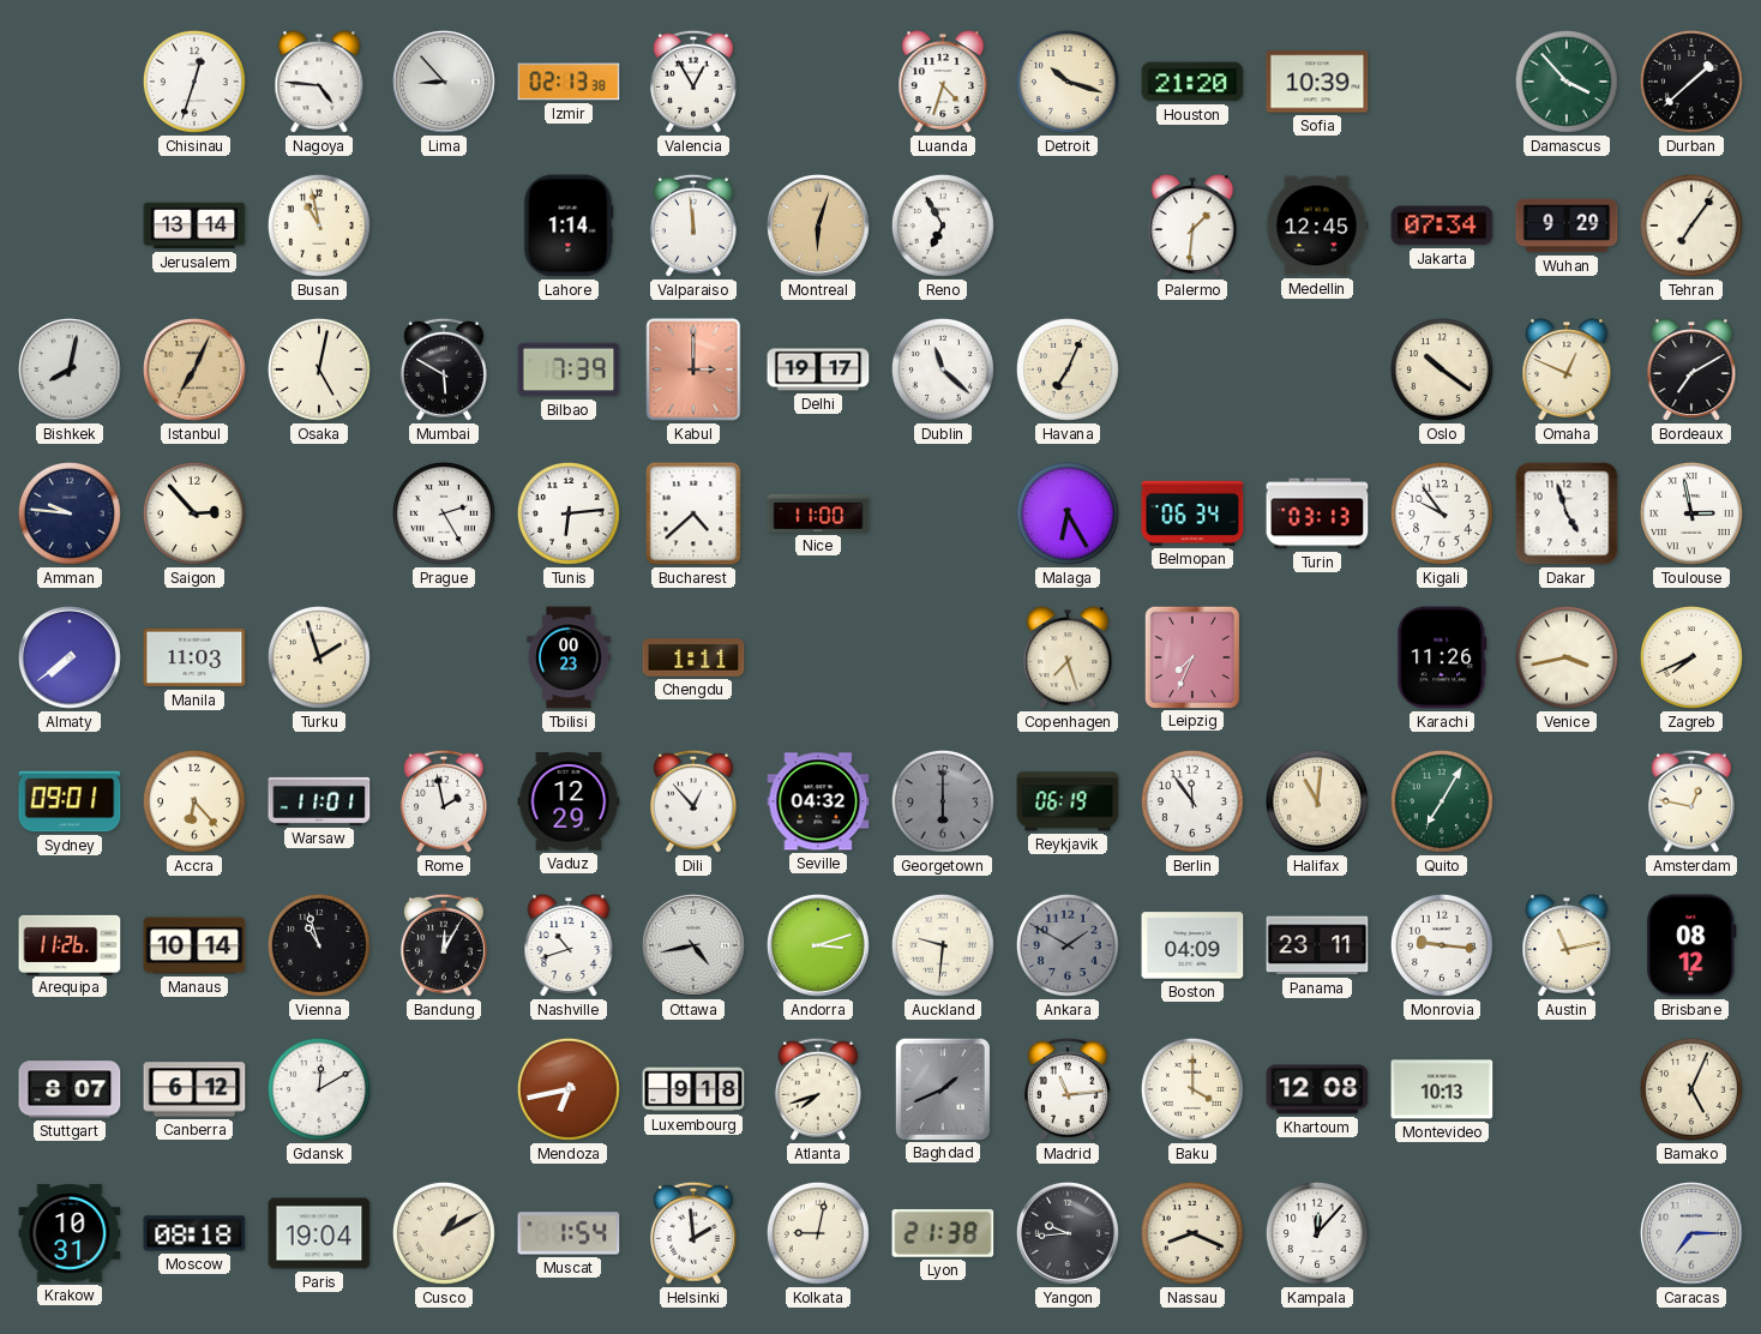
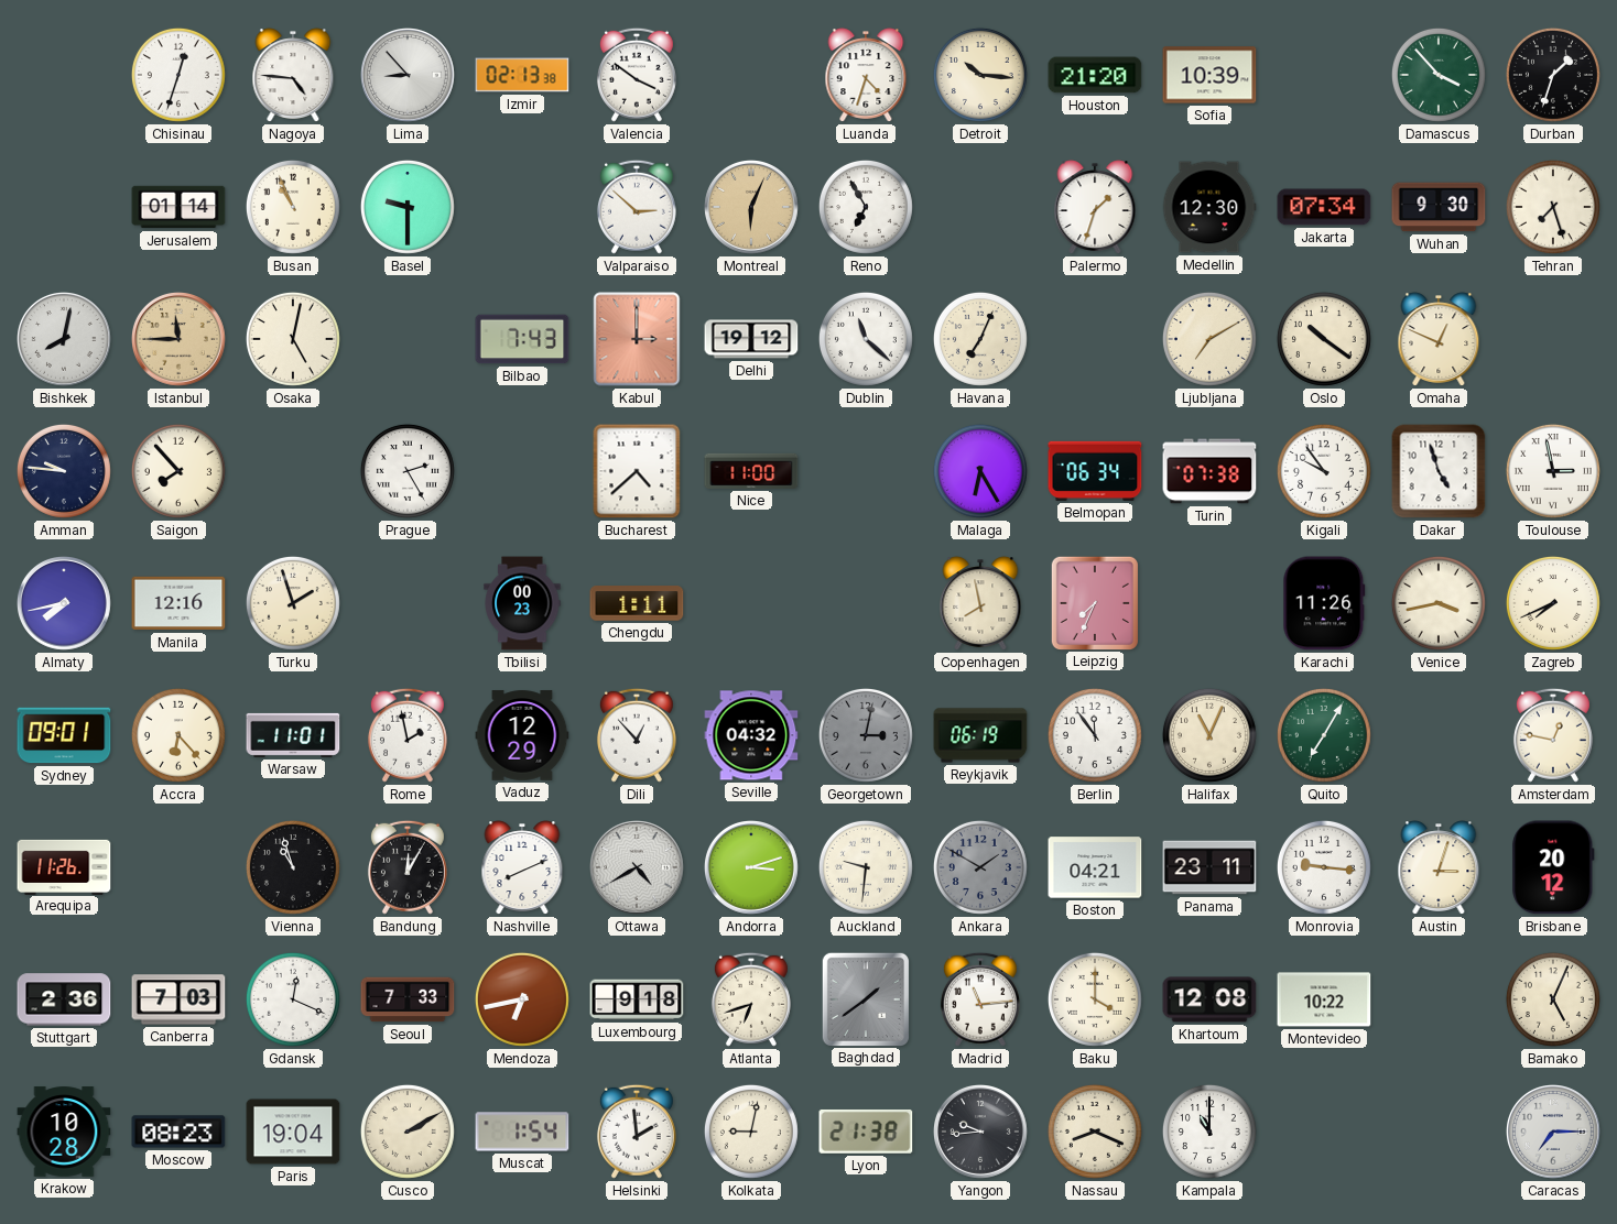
Valencia: 12:55 -> 3:51
Detroit: 10:18 -> 10:16
Durban: 1:38 -> 1:33
Jerusalem: 13:14 -> 01:14
Busan: 10:58 -> 10:56
Basel: none -> 9:30
Lahore: 1:14 -> none
Valparaiso: 11:59 -> 2:52
Montreal: 6:03 -> 6:04
Palermo: 1:31 -> 1:33
Medellin: 12:45 -> 12:30
Wuhan: 9:29 -> 9:30
Tehran: 7:06 -> 7:27
Istanbul: 7:04 -> 11:45
Mumbai: 5:50 -> none
Bilbao: 7:39 -> 7:43
Delhi: 19:17 -> 19:12
Ljubljana: none -> 7:10
Bordeaux: 7:10 -> none
Saigon: 2:53 -> 7:53
Tunis: 6:14 -> none
Turin: 03:13 -> 07:38
Almaty: 7:39 -> 7:43
Manila: 11:03 -> 12:16
Copenhagen: 7:27 -> 7:58
Georgetown: 6:00 -> 3:02
Halifax: 11:01 -> 11:04
Manaus: 10:14 -> none
Nashville: 10:42 -> 8:11
Ottawa: 4:43 -> 4:40
Boston: 04:09 -> 04:21
Austin: 11:13 -> 3:03
Brisbane: 08:12 -> 20:12
Stuttgart: 8:07 -> 2:36
Canberra: 6:12 -> 7:03
Gdansk: 12:10 -> 12:19
Seoul: none -> 7:33
Atlanta: 7:42 -> 6:42
Baghdad: 1:41 -> 1:39
Montevideo: 10:13 -> 10:22
Krakow: 10:31 -> 10:28
Moscow: 08:18 -> 08:23
Cusco: 1:10 -> 2:10
Kampala: 12:07 -> 11:00
